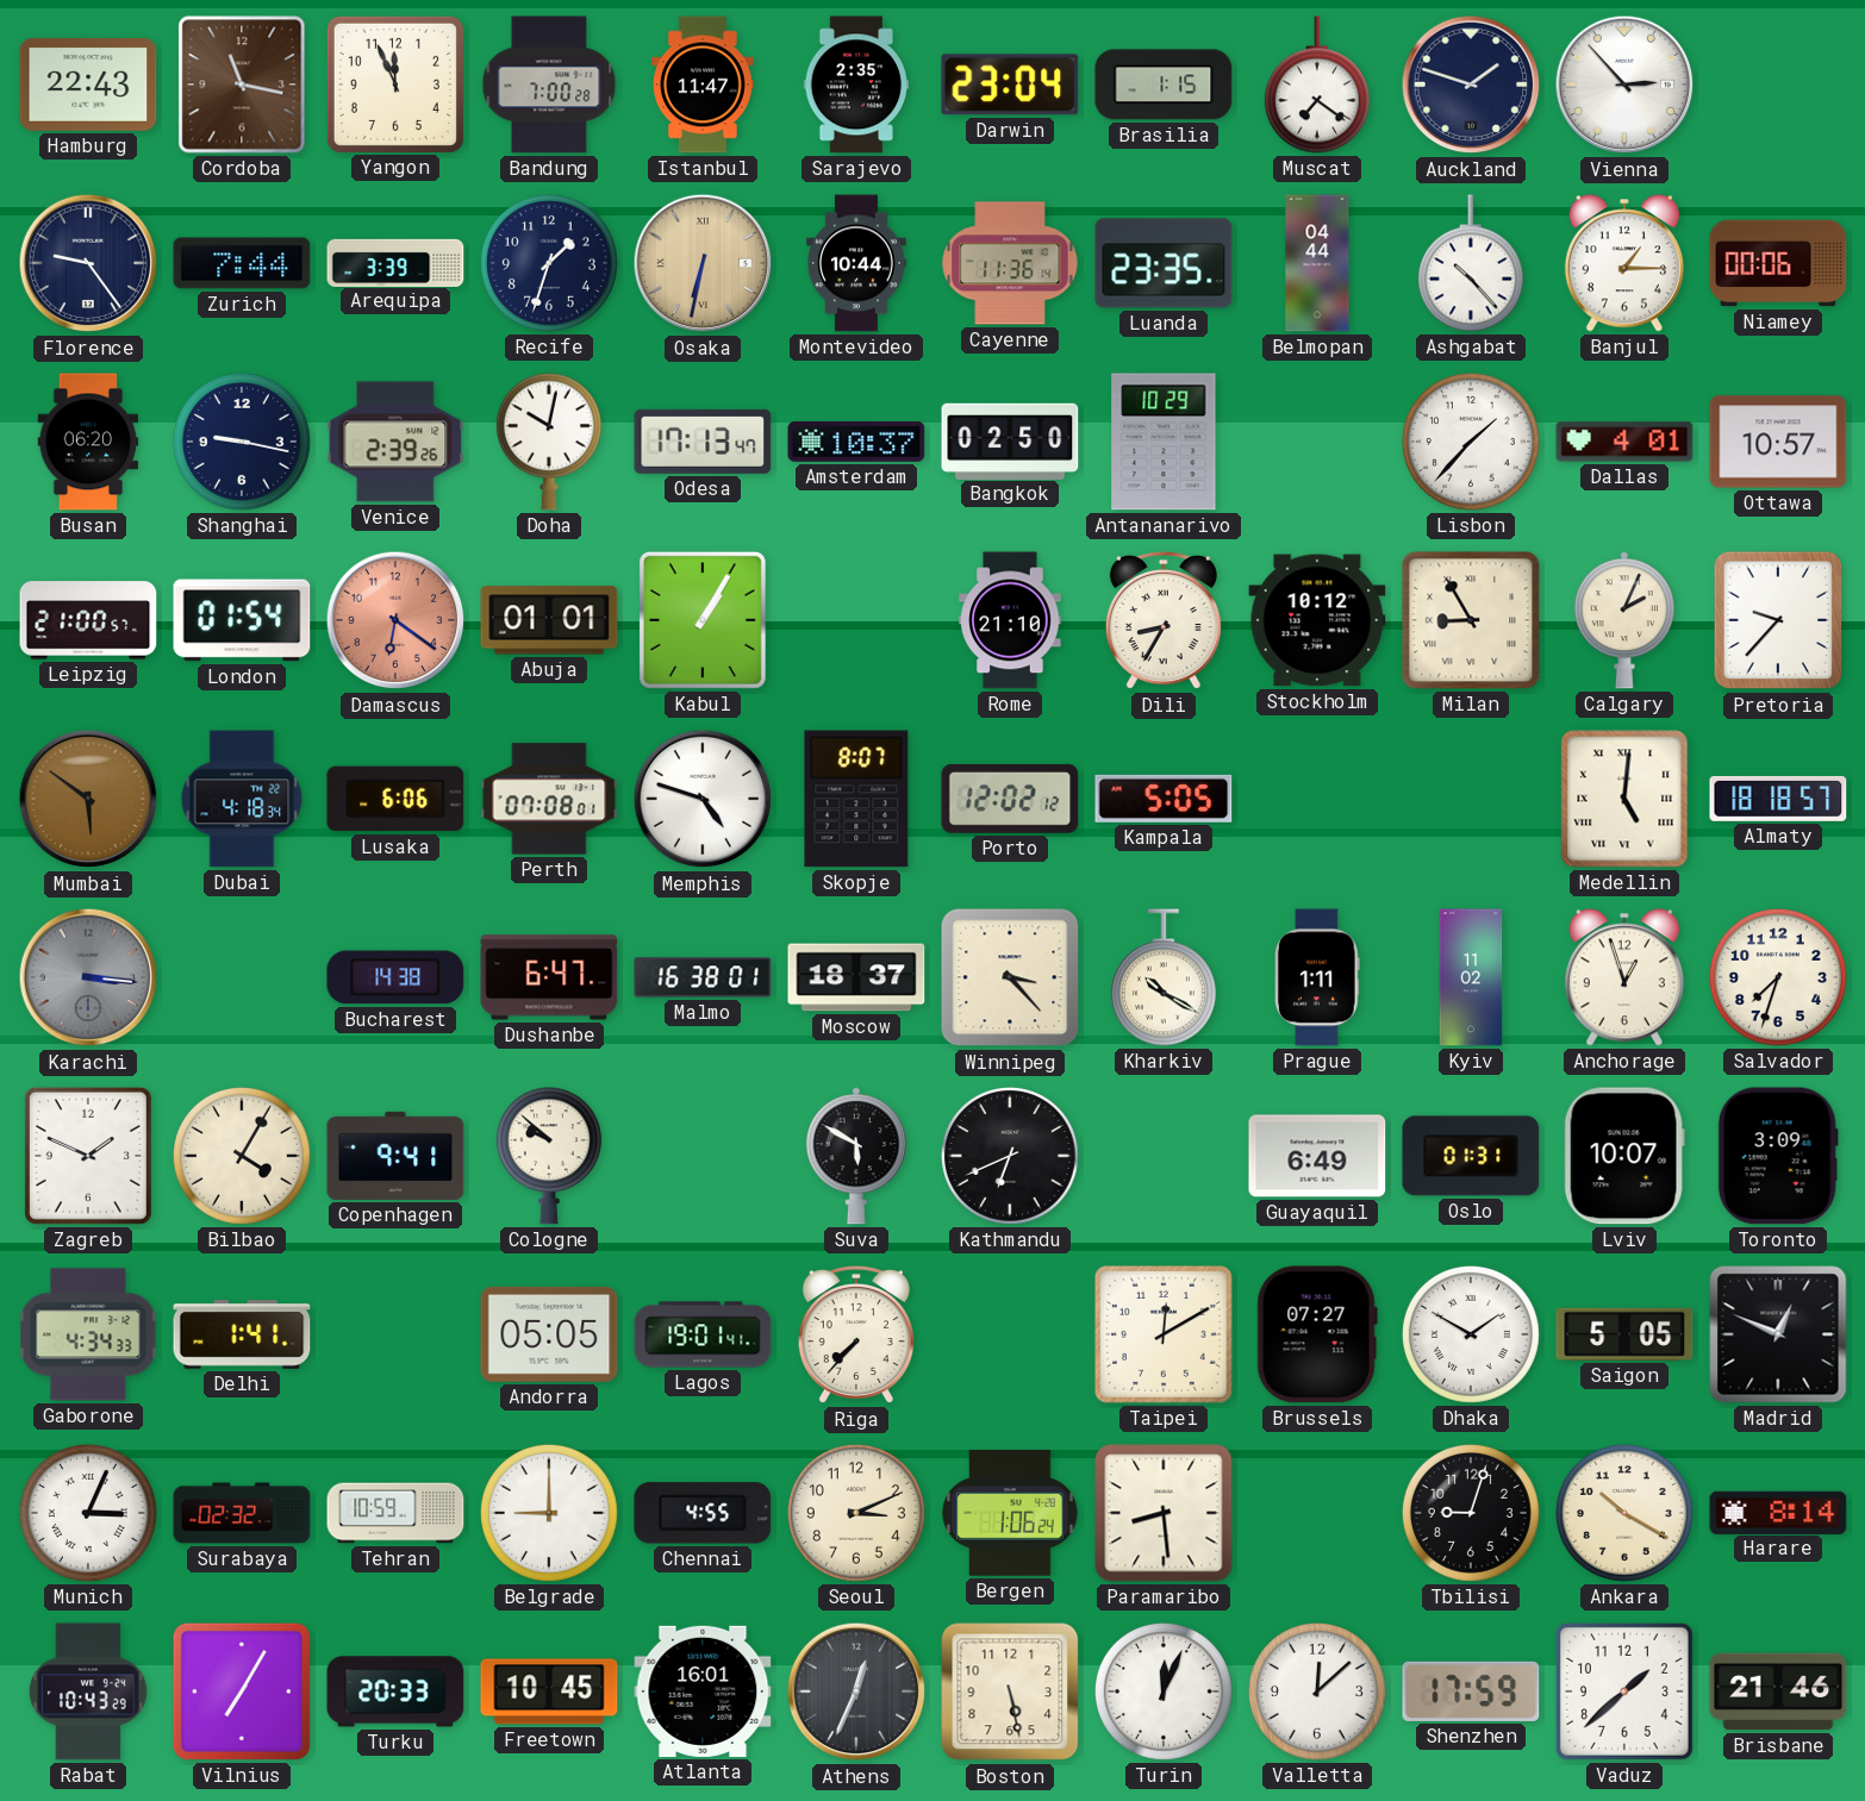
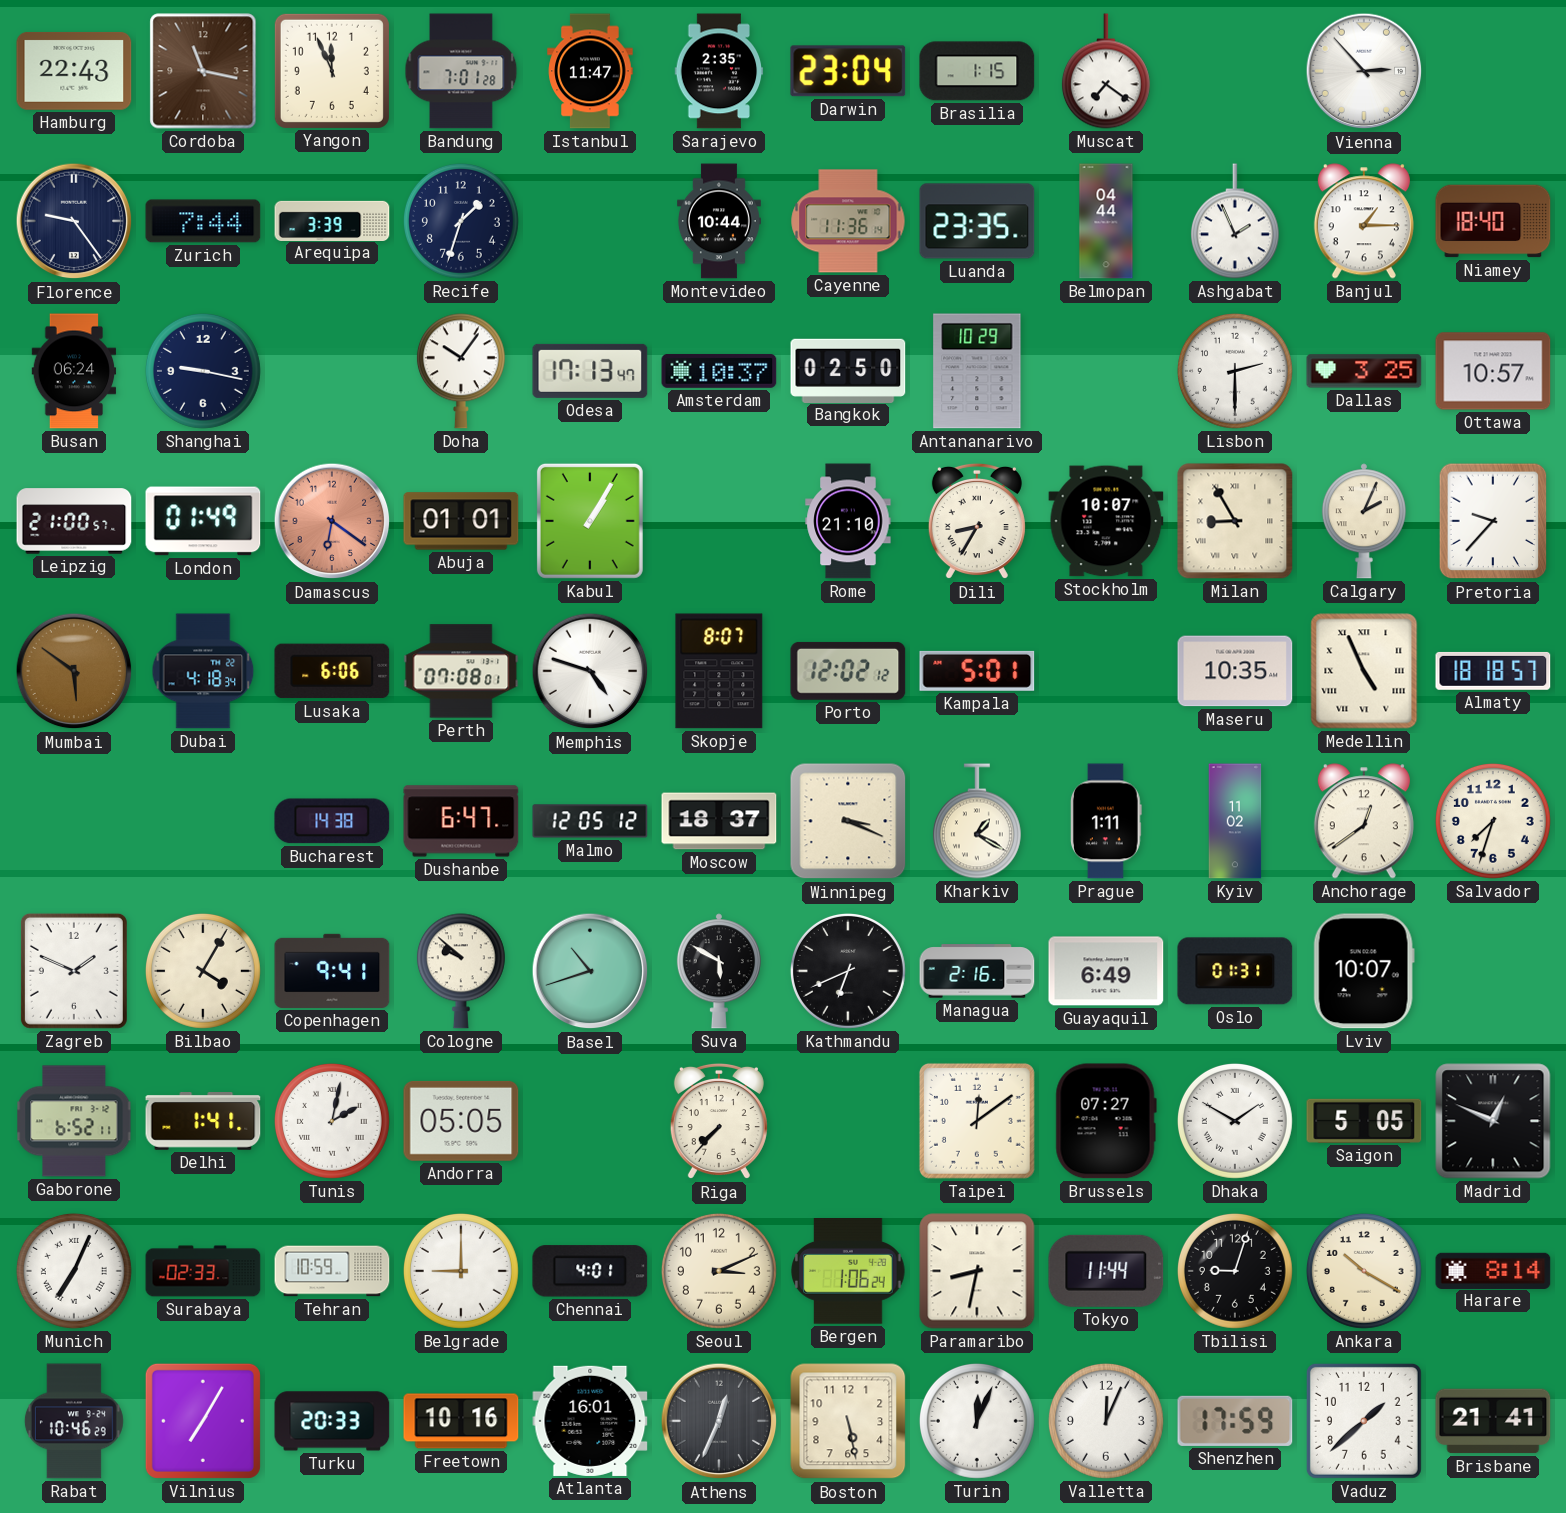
Bandung: 7:00 -> 7:01
Auckland: 1:48 -> none
Osaka: 6:32 -> none
Ashgabat: 10:23 -> 1:56
Niamey: 00:06 -> 18:40
Busan: 06:20 -> 06:24
Venice: 2:39 -> none
Doha: 10:02 -> 10:06
Lisbon: 1:37 -> 2:30
Dallas: 4:01 -> 3:25
London: 01:54 -> 01:49
Stockholm: 10:12 -> 10:07
Kampala: 5:05 -> 5:01
Maseru: none -> 10:35
Medellin: 5:01 -> 4:56
Karachi: 3:16 -> none
Malmo: 16:38 -> 12:05
Winnipeg: 3:23 -> 3:19
Kharkiv: 10:20 -> 1:20
Anchorage: 12:57 -> 12:39
Basel: none -> 10:42
Managua: none -> 2:16
Toronto: 3:09 -> none
Gaborone: 4:34 -> 6:52
Tunis: none -> 2:02
Lagos: 19:01 -> none
Taipei: 12:10 -> 12:09
Munich: 3:04 -> 7:04
Surabaya: 02:32 -> 02:33
Chennai: 4:55 -> 4:01
Paramaribo: 8:29 -> 8:32
Tokyo: none -> 11:44
Rabat: 10:43 -> 10:46
Freetown: 10:45 -> 10:16
Valletta: 12:08 -> 12:04
Brisbane: 21:46 -> 21:41
